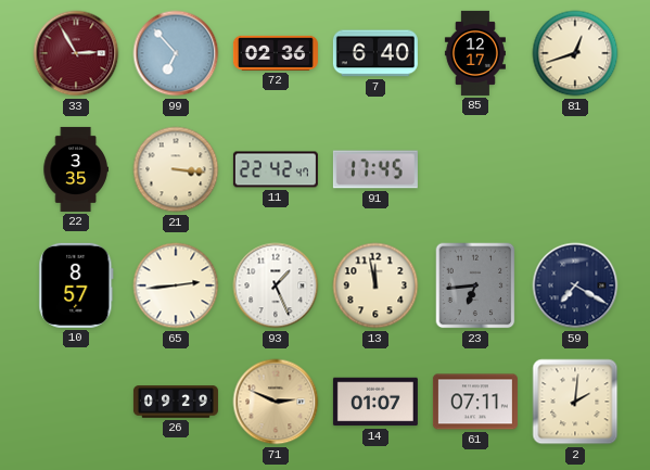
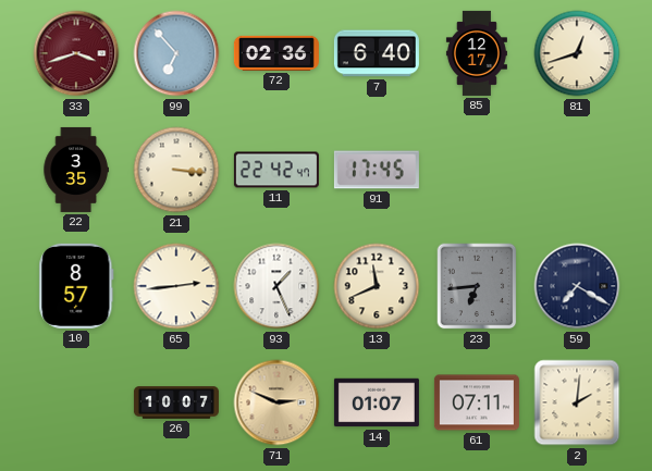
33: 2:55 -> 3:42
13: 11:58 -> 11:41
26: 09:29 -> 10:07
